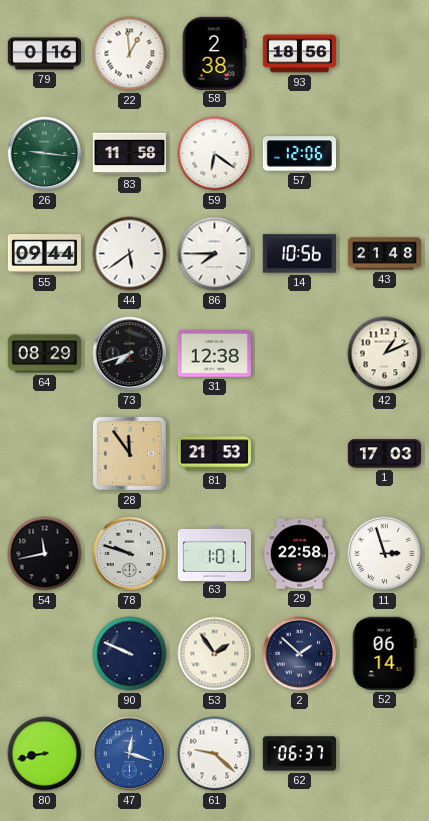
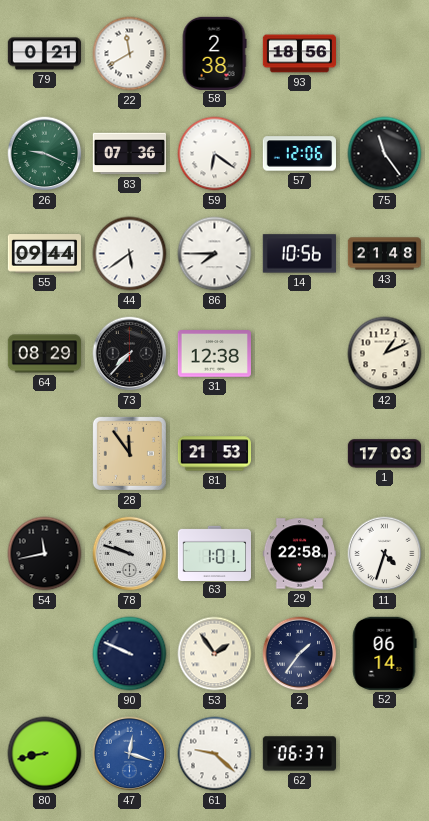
79: 0:16 -> 0:21
22: 12:59 -> 11:40
26: 9:16 -> 9:19
83: 11:58 -> 07:36
75: none -> 11:24
73: 7:42 -> 7:37
11: 2:57 -> 4:33
2: 1:52 -> 1:36
